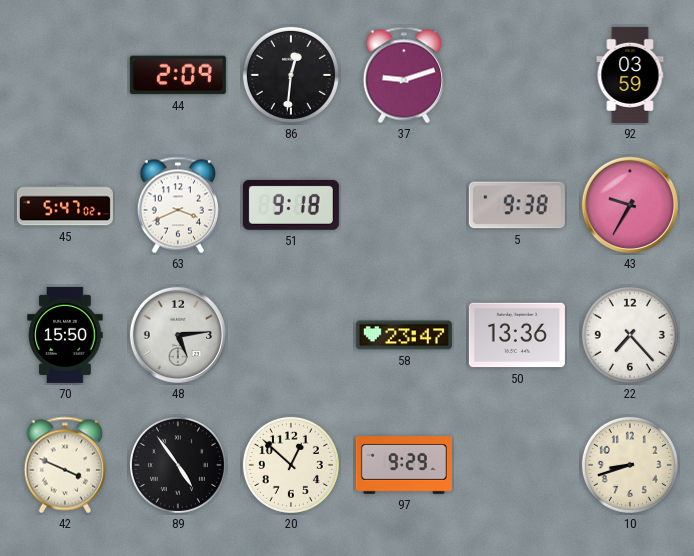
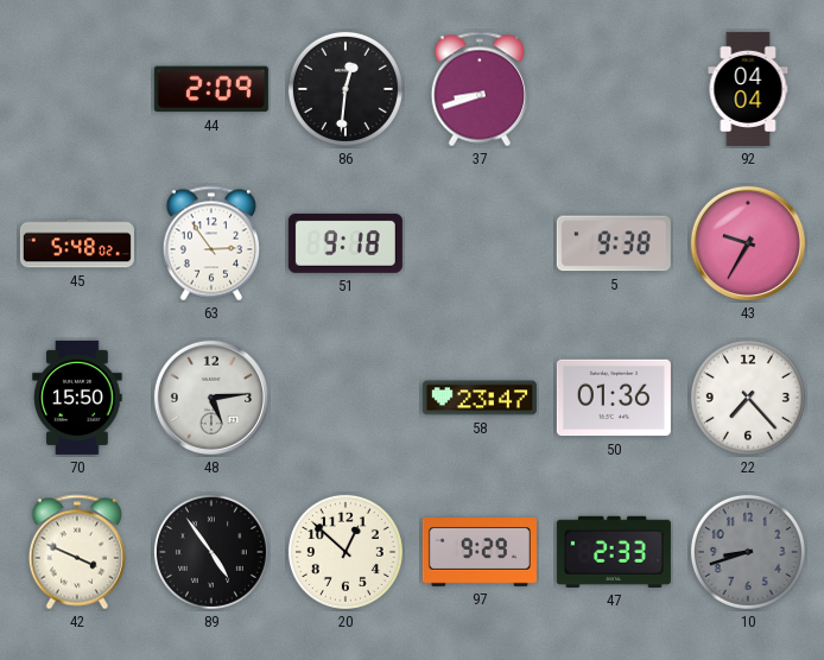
37: 9:12 -> 8:42
92: 03:59 -> 04:04
45: 5:47 -> 5:48
63: 3:41 -> 2:54
50: 13:36 -> 01:36
47: none -> 2:33
10 dial: cream -> grey
